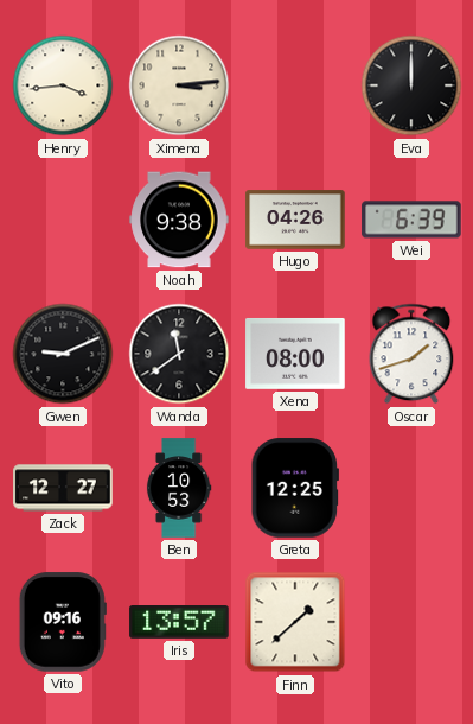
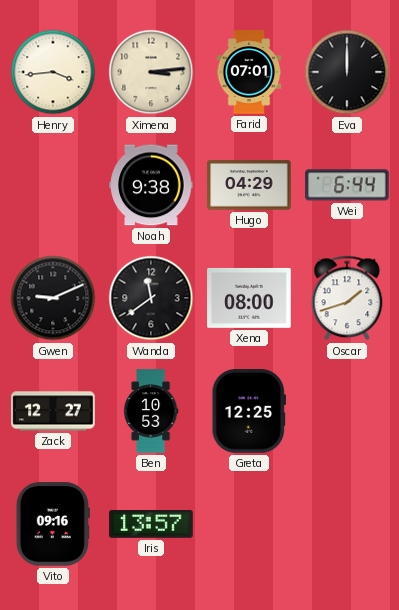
Farid: none -> 07:01
Hugo: 04:26 -> 04:29
Wei: 6:39 -> 6:44
Finn: 1:38 -> none
